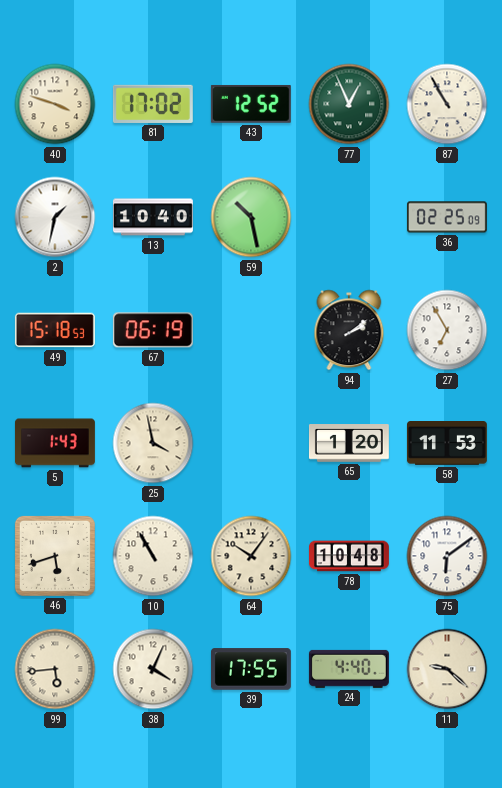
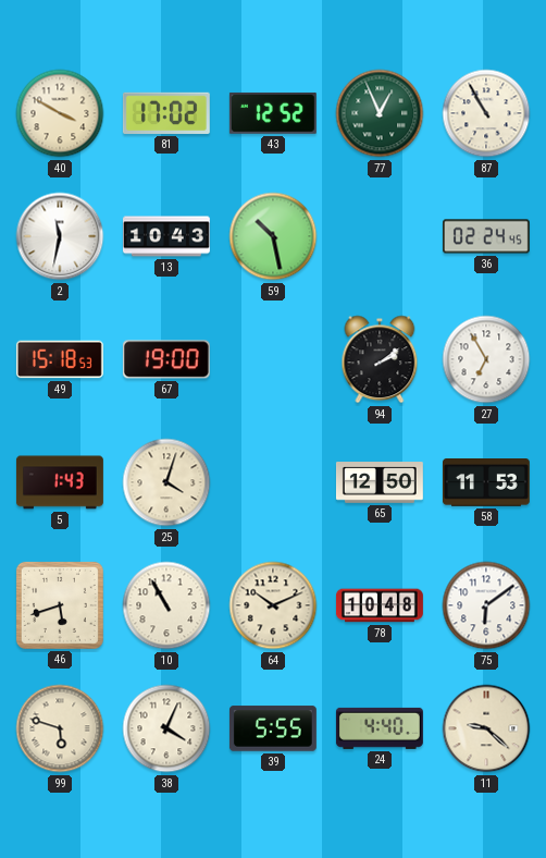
40: 3:48 -> 3:50
2: 1:32 -> 11:32
13: 10:40 -> 10:43
36: 02:25 -> 02:24
67: 06:19 -> 19:00
25: 3:58 -> 4:03
65: 1:20 -> 12:50
64: 10:06 -> 10:11
99: 5:44 -> 5:48
39: 17:55 -> 5:55
